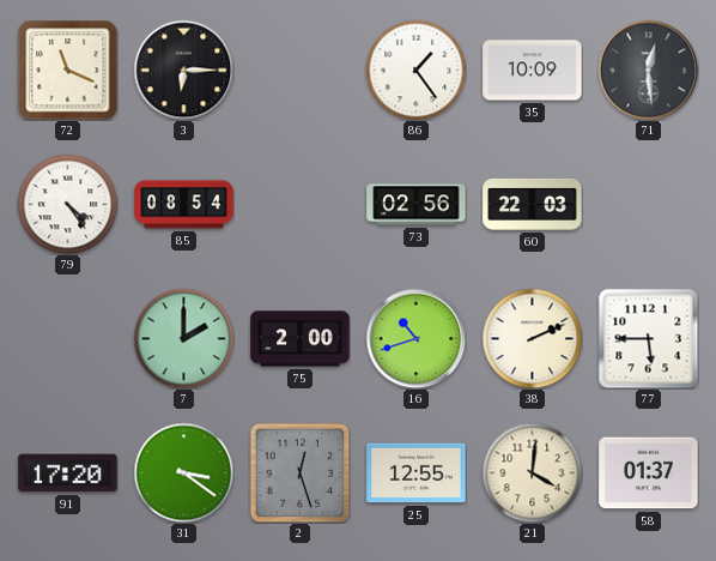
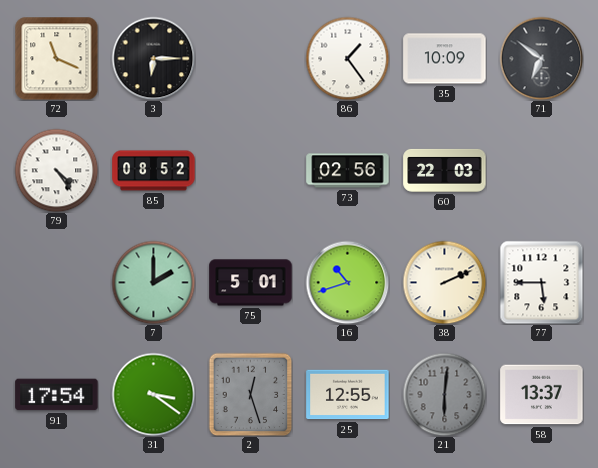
71: 12:29 -> 6:51
85: 08:54 -> 08:52
75: 2:00 -> 5:01
91: 17:20 -> 17:54
21: 4:01 -> 6:01
21 dial: cream -> grey
58: 01:37 -> 13:37
